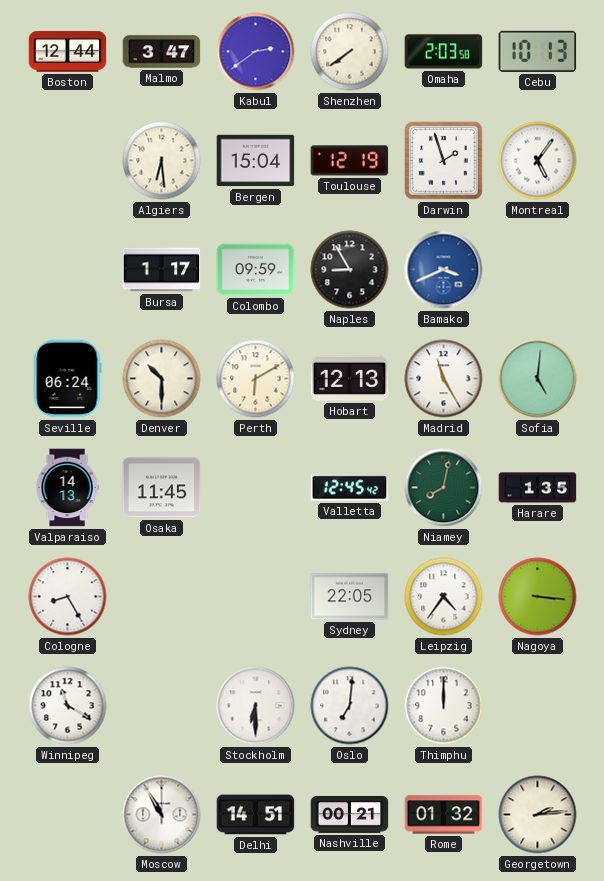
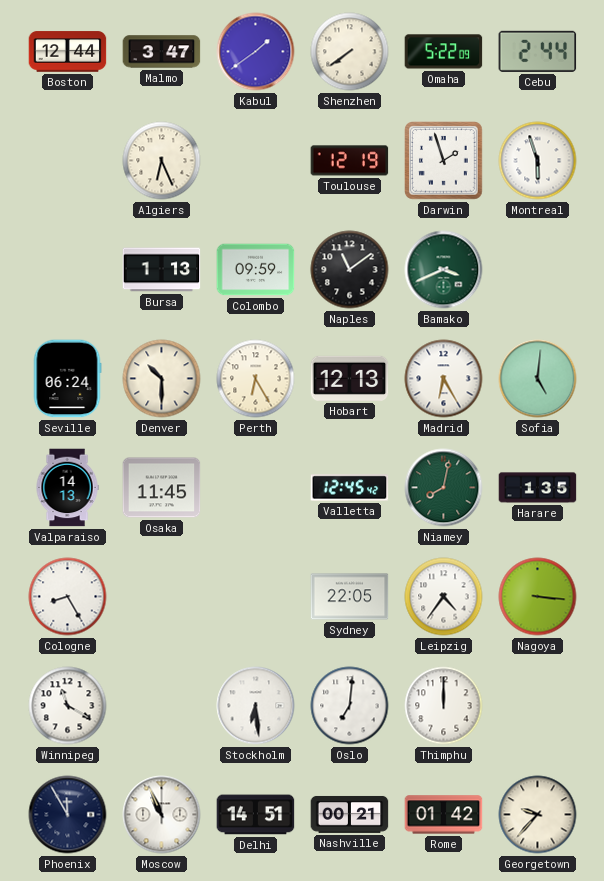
Kabul: 2:39 -> 1:39
Omaha: 2:03 -> 5:22
Cebu: 10:13 -> 2:44
Algiers: 6:29 -> 6:26
Bergen: 15:04 -> none
Montreal: 5:06 -> 5:57
Bursa: 1:17 -> 1:13
Naples: 8:55 -> 11:09
Bamako dial: blue -> green
Perth: 6:10 -> 6:25
Madrid: 11:25 -> 6:25
Stockholm: 6:30 -> 6:29
Phoenix: none -> 11:55
Moscow: 10:55 -> 10:56
Rome: 01:32 -> 01:42
Georgetown: 2:14 -> 9:37
